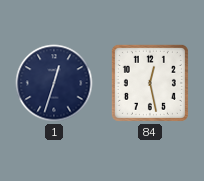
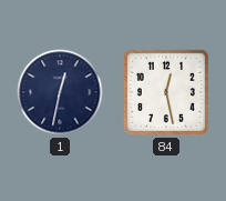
1: 12:33 -> 12:32
